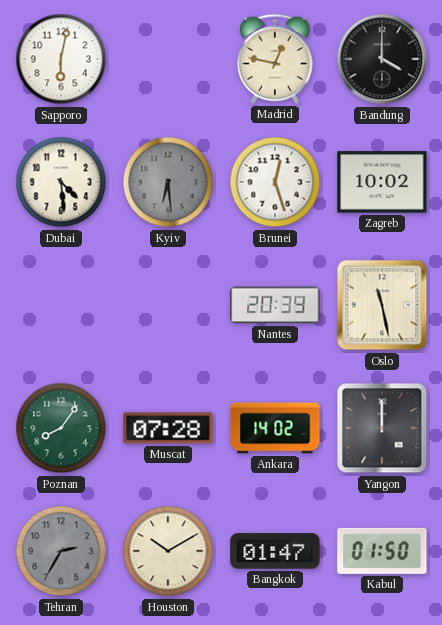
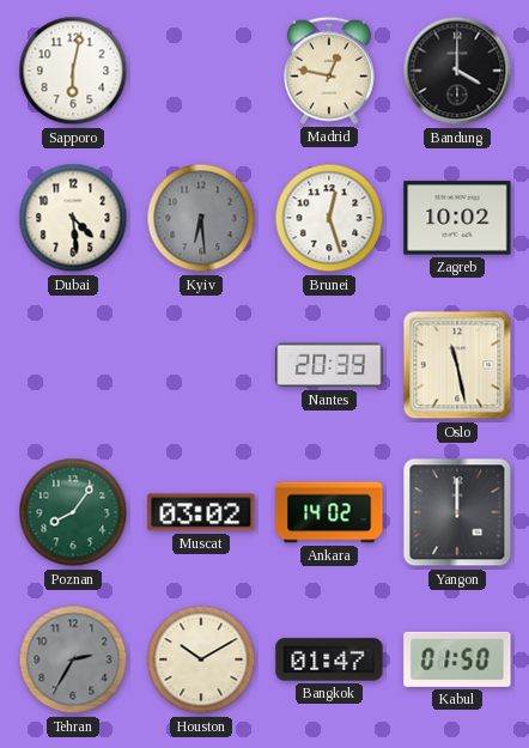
Muscat: 07:28 -> 03:02
